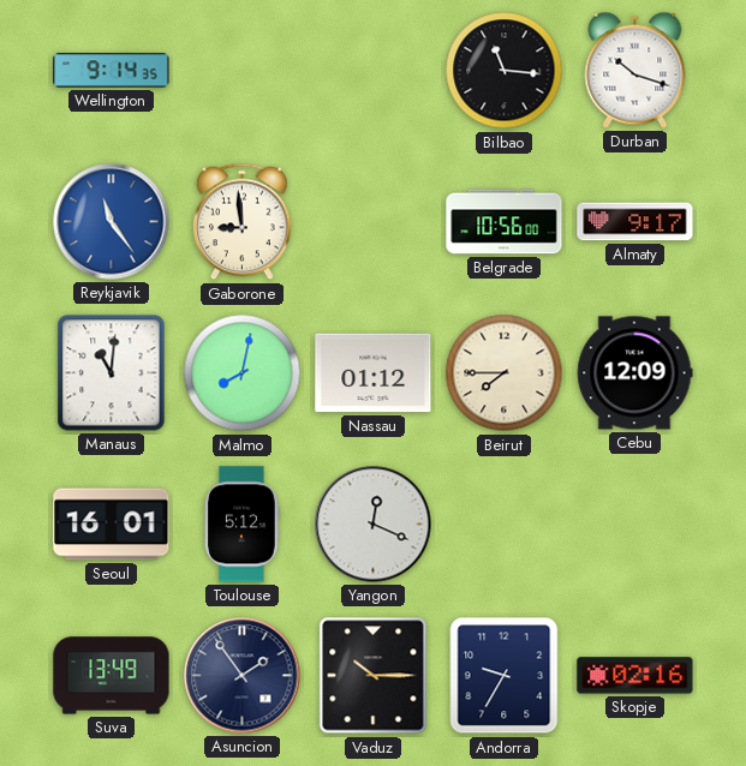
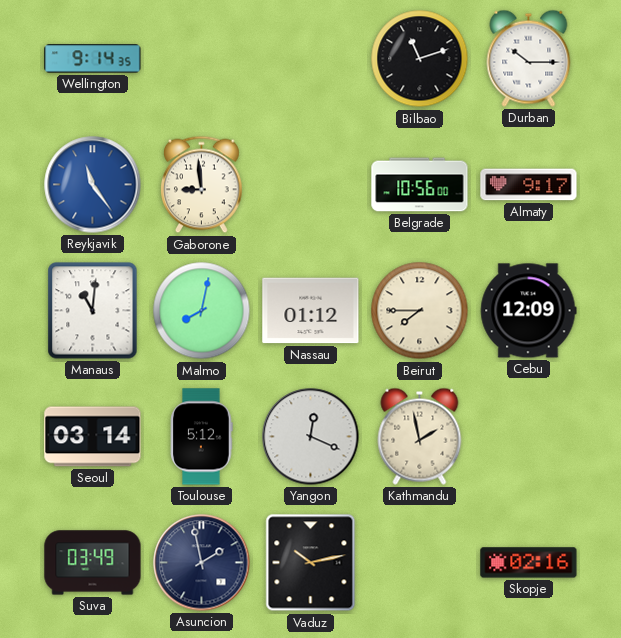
Bilbao: 11:16 -> 11:12
Durban: 10:18 -> 10:15
Seoul: 16:01 -> 03:14
Kathmandu: none -> 1:58
Suva: 13:49 -> 03:49
Asuncion: 1:54 -> 1:58
Vaduz: 10:15 -> 10:13
Andorra: 9:35 -> none
